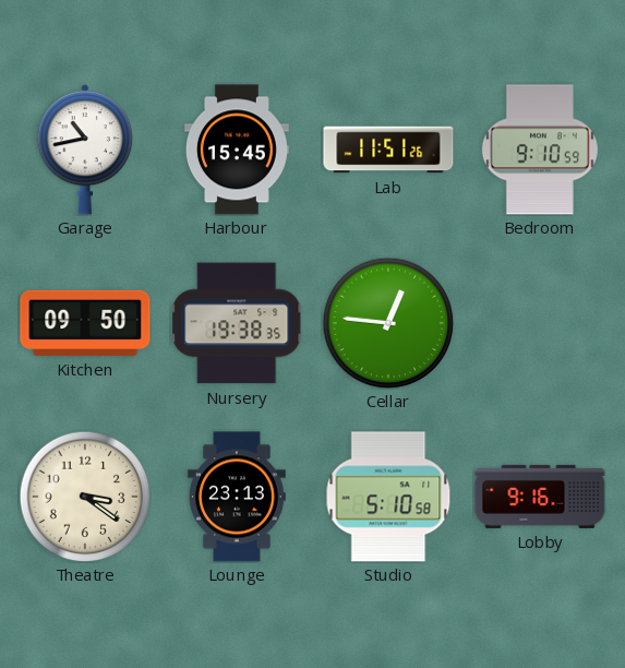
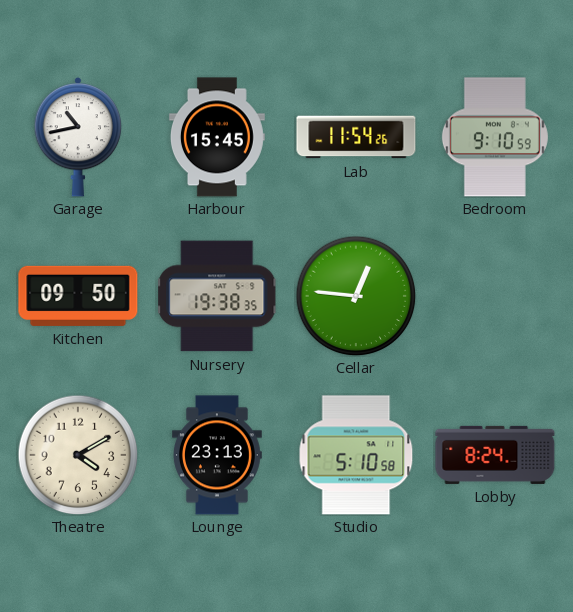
Lab: 11:51 -> 11:54
Theatre: 3:21 -> 4:10
Lobby: 9:16 -> 8:24
